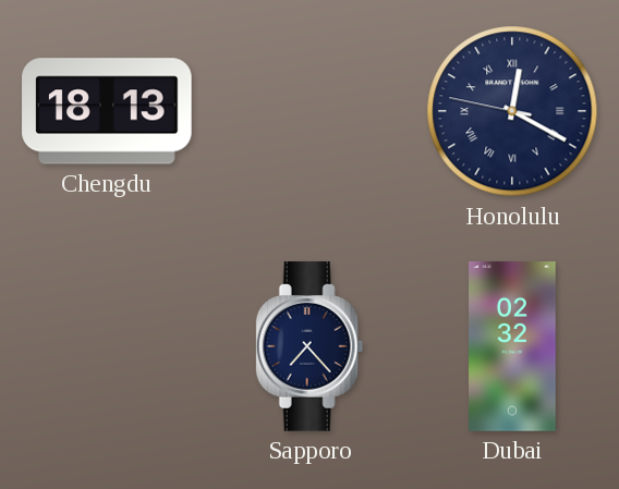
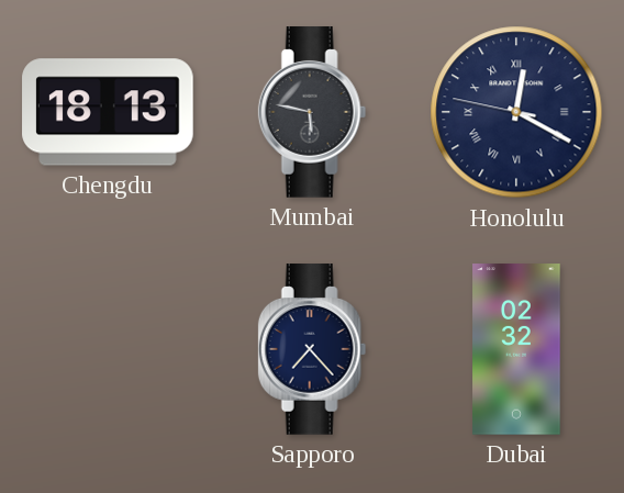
Mumbai: none -> 5:47
